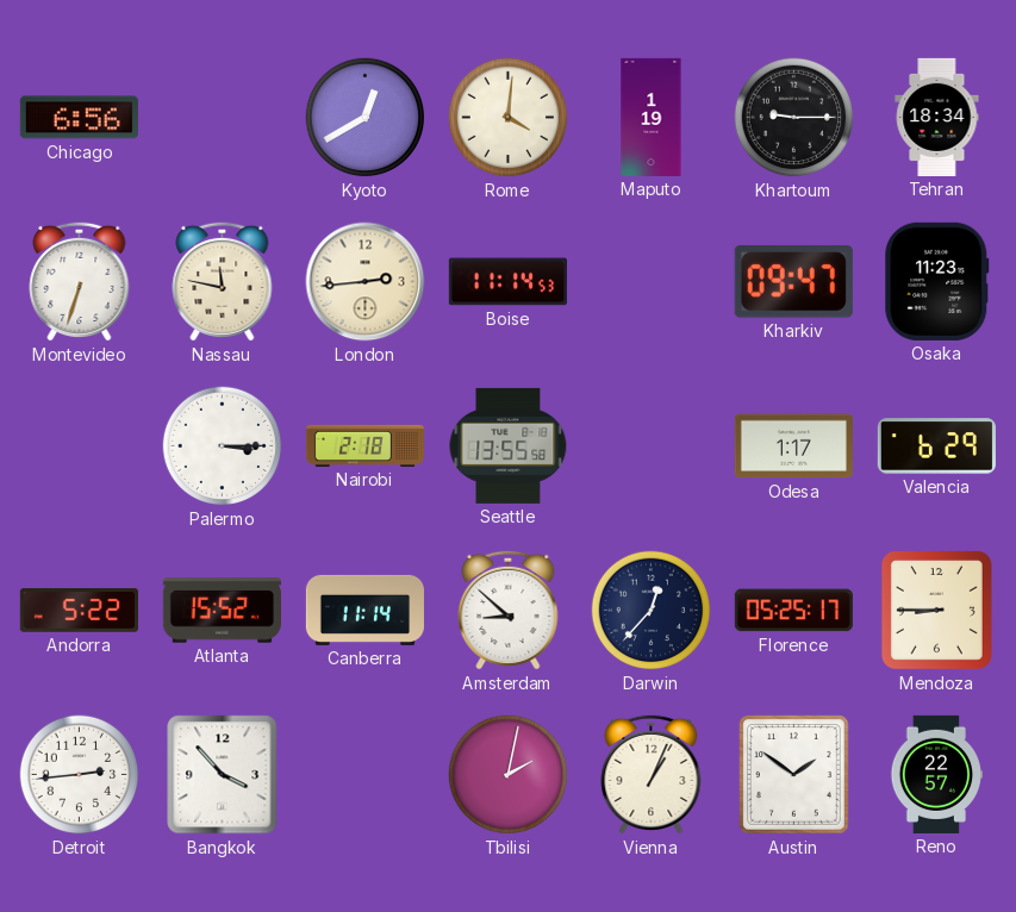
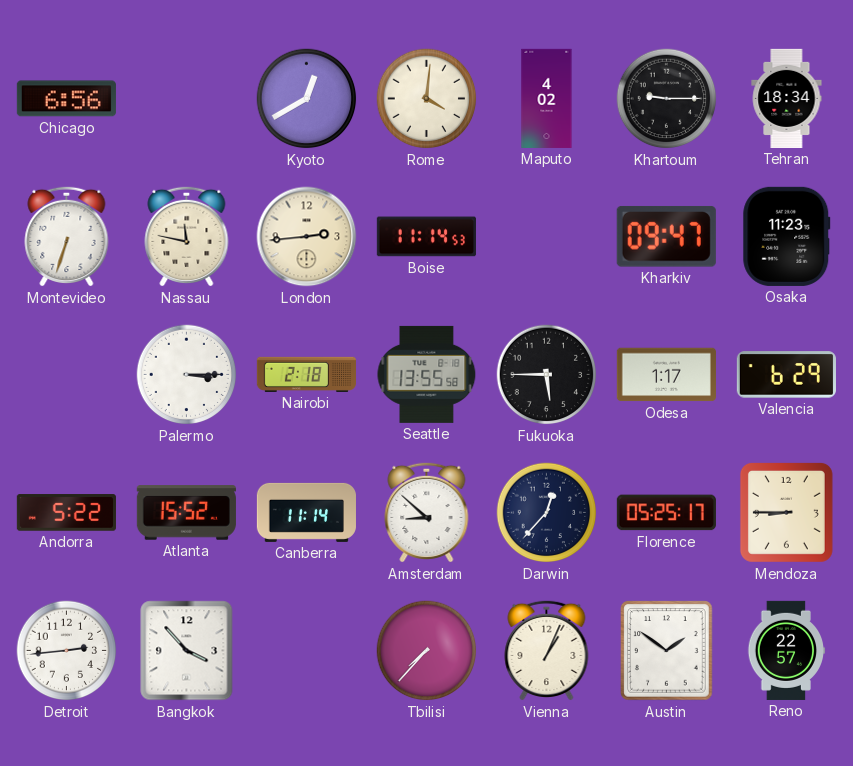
Maputo: 1:19 -> 4:02
Fukuoka: none -> 5:45
Tbilisi: 2:02 -> 7:37
